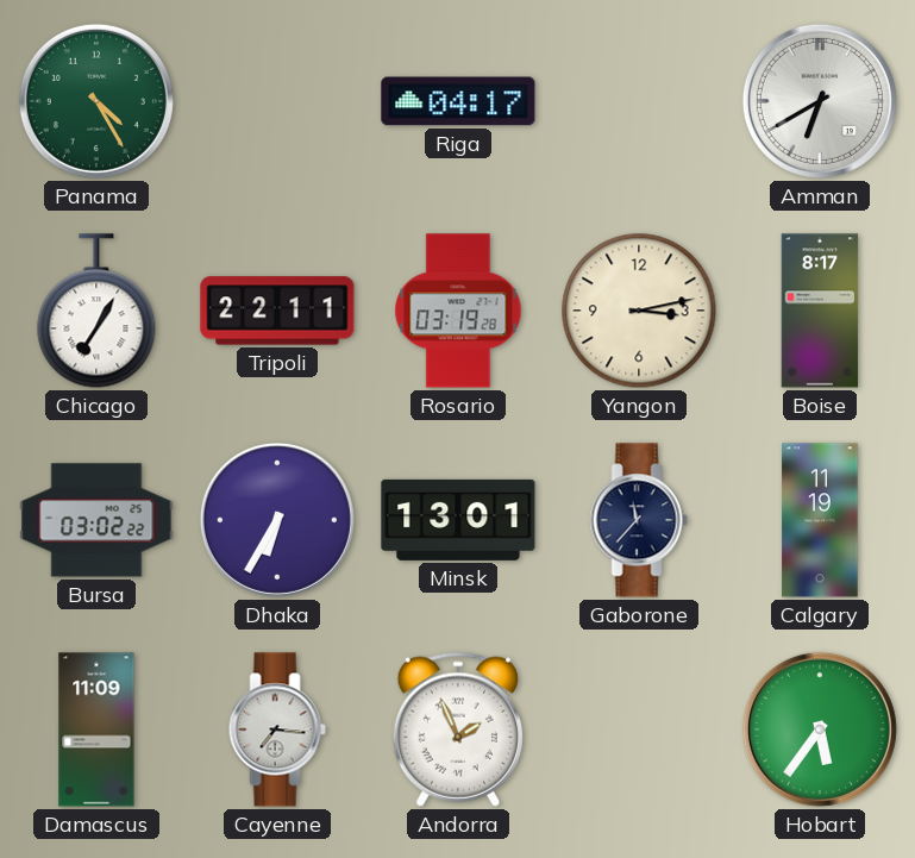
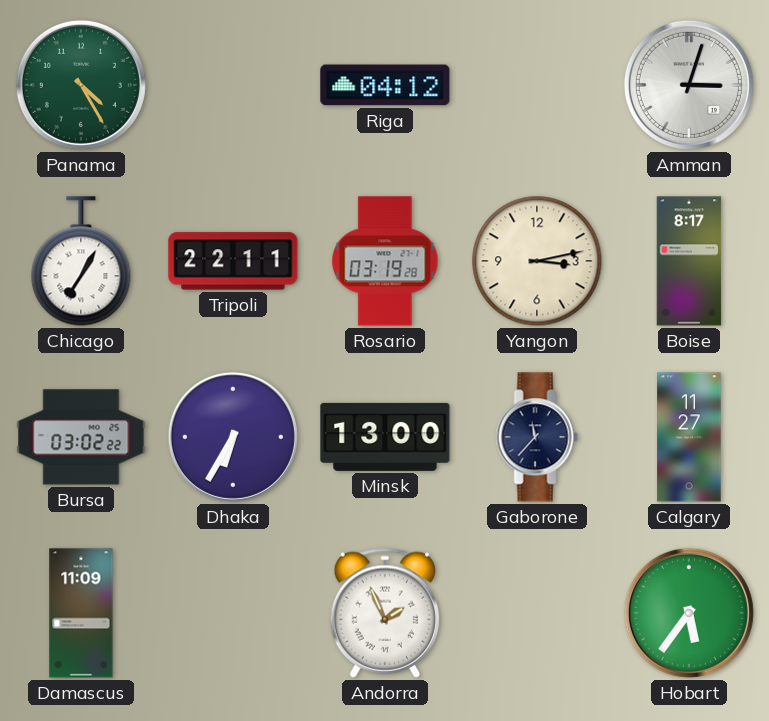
Riga: 04:17 -> 04:12
Amman: 6:40 -> 3:03
Minsk: 13:01 -> 13:00
Calgary: 11:19 -> 11:27
Cayenne: 7:16 -> none
